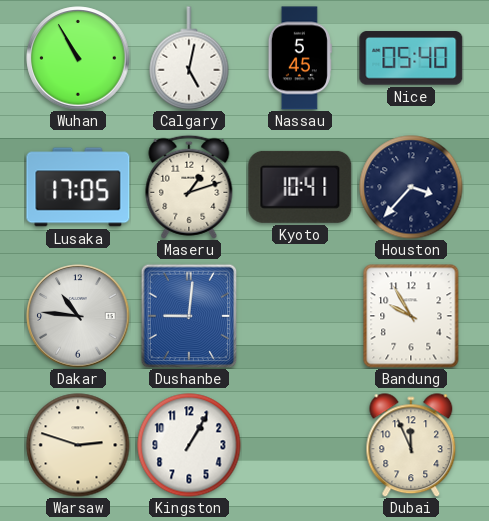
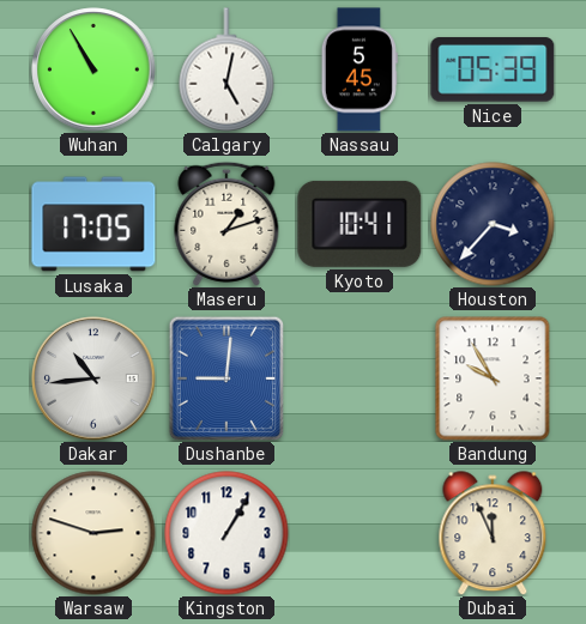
Nice: 05:40 -> 05:39
Dakar: 10:46 -> 10:44
